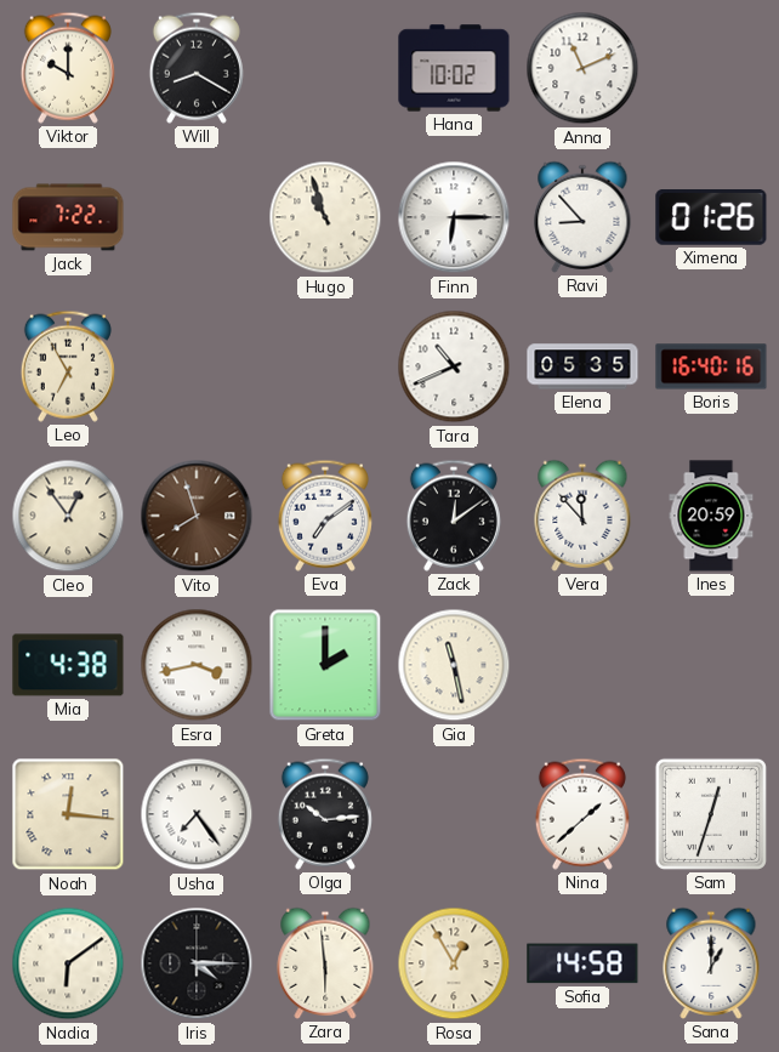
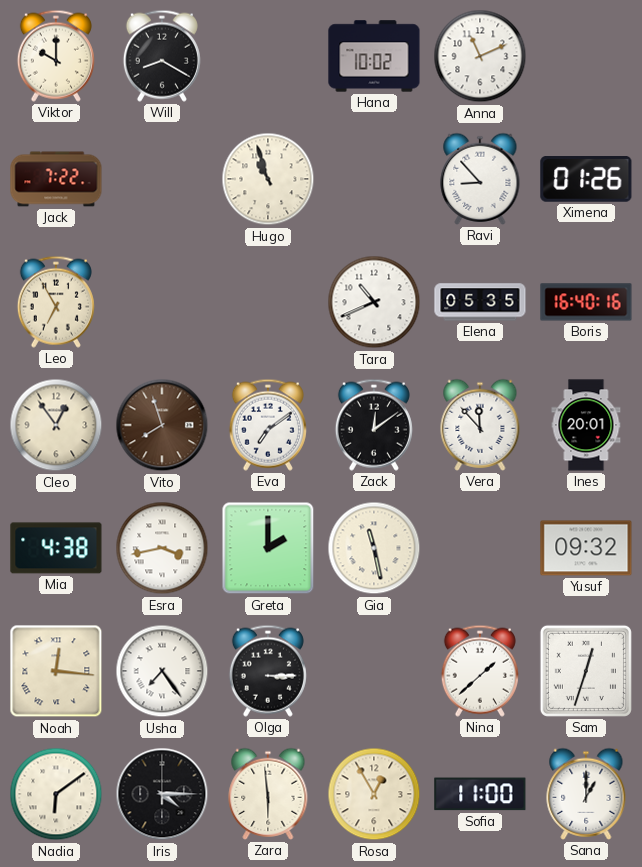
Finn: 6:15 -> none
Ines: 20:59 -> 20:01
Yusuf: none -> 09:32
Olga: 10:14 -> 3:15
Sofia: 14:58 -> 11:00
